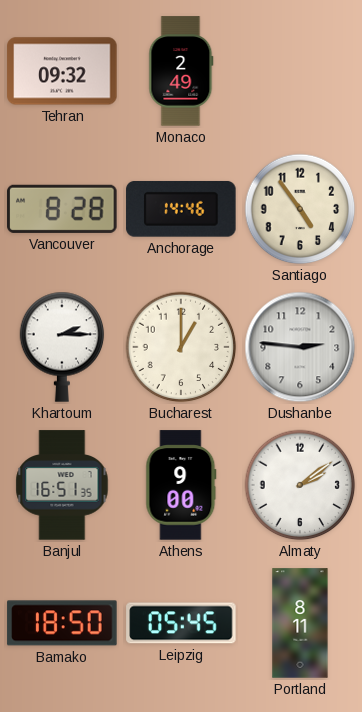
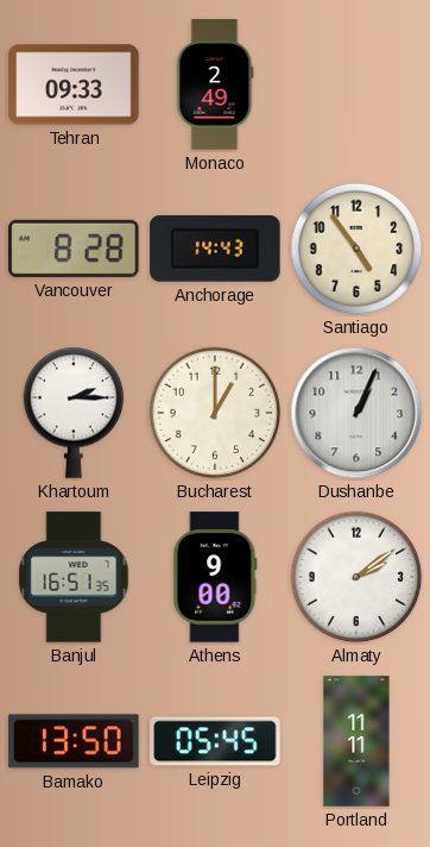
Tehran: 09:32 -> 09:33
Anchorage: 14:46 -> 14:43
Dushanbe: 2:46 -> 1:04
Bamako: 18:50 -> 13:50
Portland: 8:11 -> 11:11
